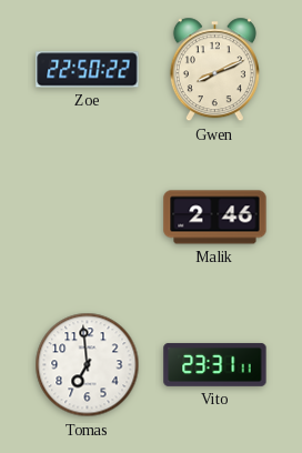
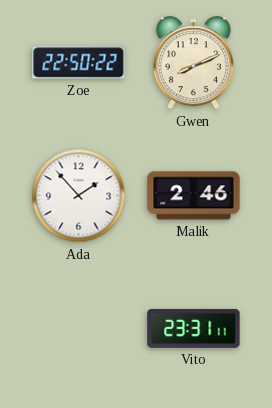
Ada: none -> 1:53
Tomas: 6:59 -> none
